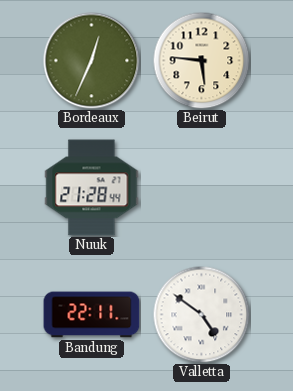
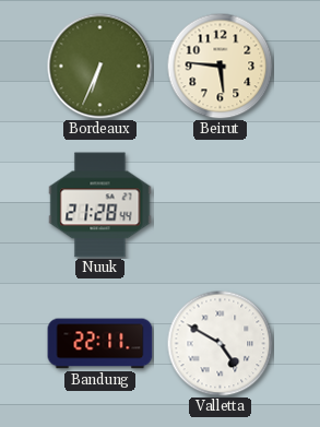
Bordeaux: 12:34 -> 6:34
Valletta: 4:51 -> 4:50
